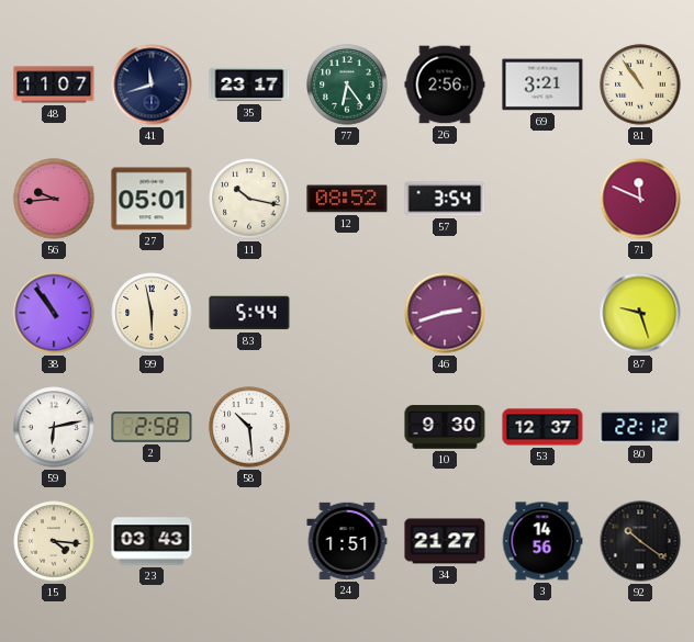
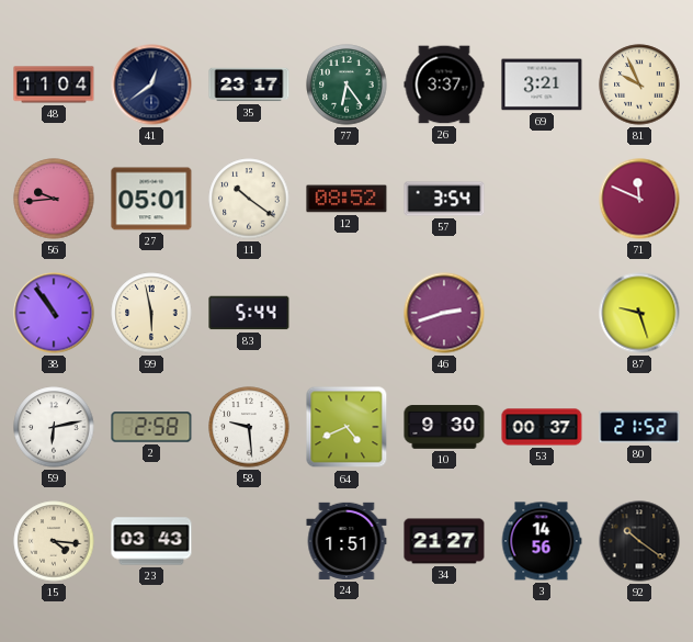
48: 11:07 -> 11:04
41: 11:42 -> 12:39
26: 2:56 -> 3:37
81: 10:54 -> 9:56
11: 10:17 -> 10:21
58: 10:29 -> 9:29
64: none -> 4:41
53: 12:37 -> 00:37
80: 22:12 -> 21:52
